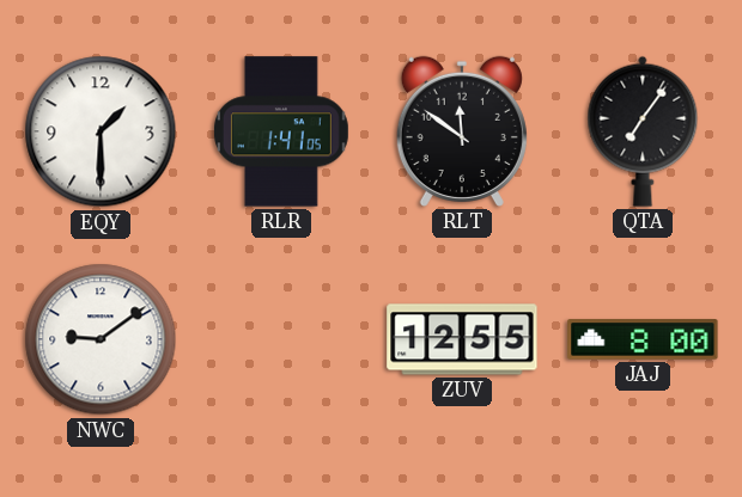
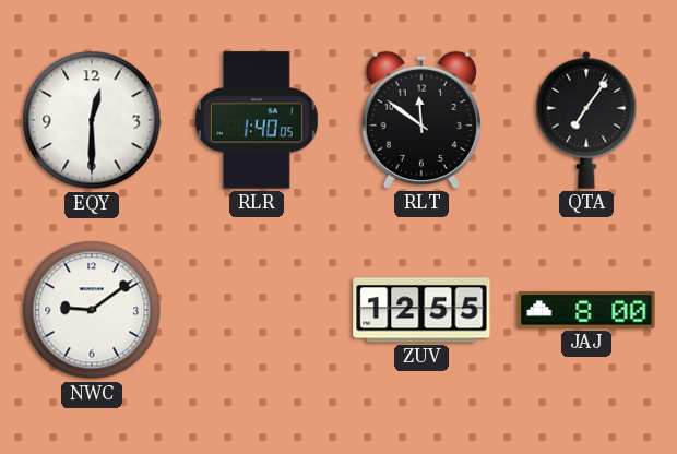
EQY: 1:30 -> 12:30
RLR: 1:41 -> 1:40
